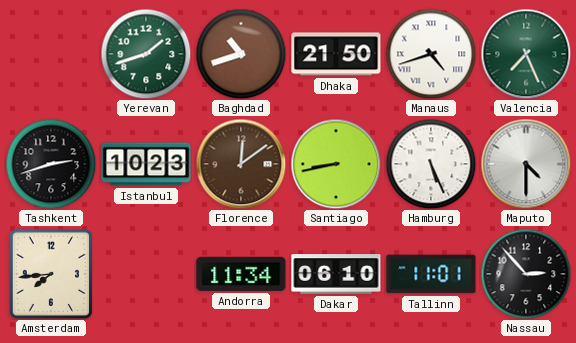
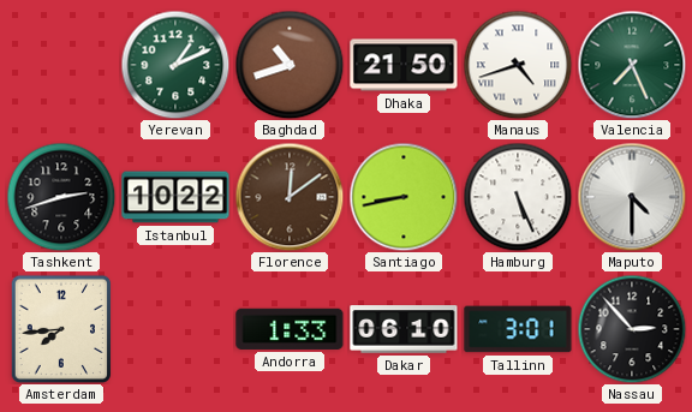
Yerevan: 1:42 -> 1:11
Istanbul: 10:23 -> 10:22
Andorra: 11:34 -> 1:33
Tallinn: 11:01 -> 3:01
